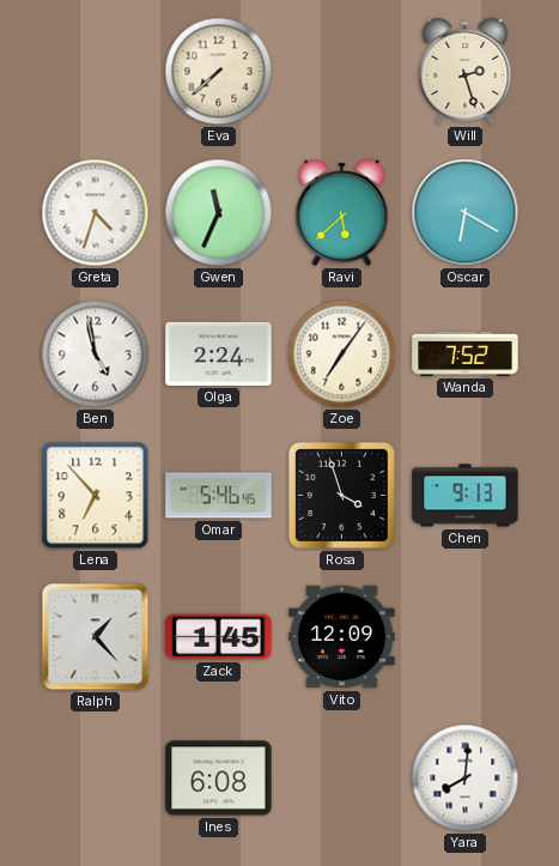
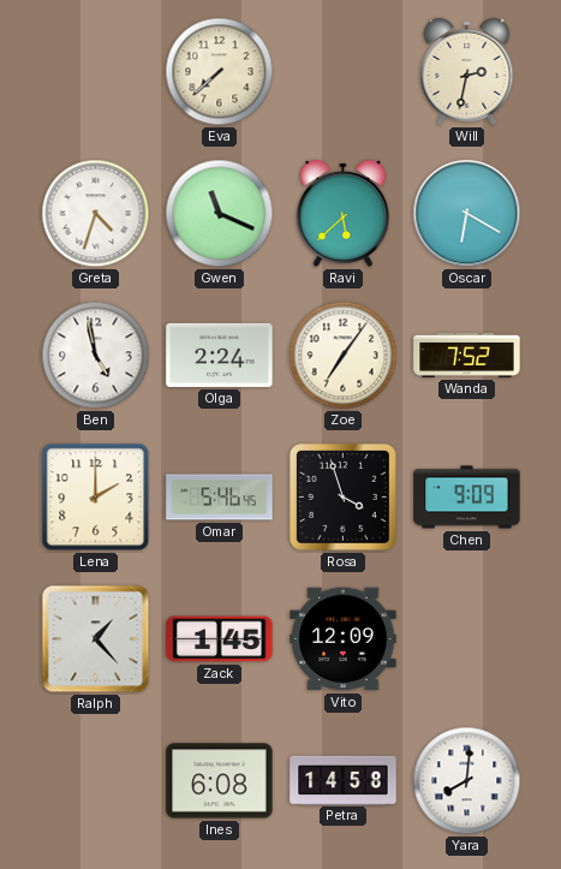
Will: 2:27 -> 2:32
Gwen: 11:34 -> 11:19
Lena: 6:53 -> 2:00
Chen: 9:13 -> 9:09
Petra: none -> 14:58
